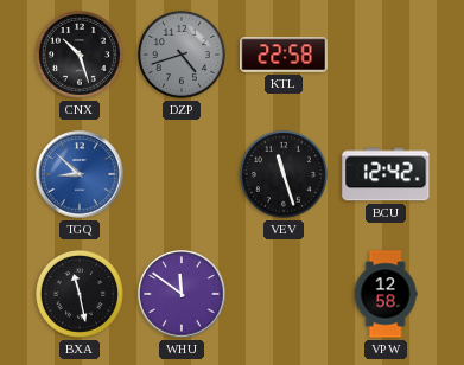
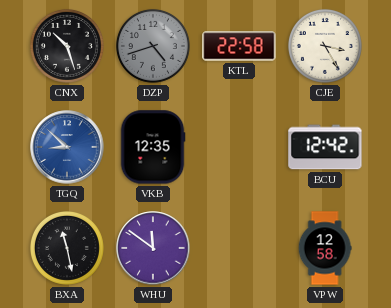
CJE: none -> 3:25
VKB: none -> 12:35
VEV: 11:27 -> none
